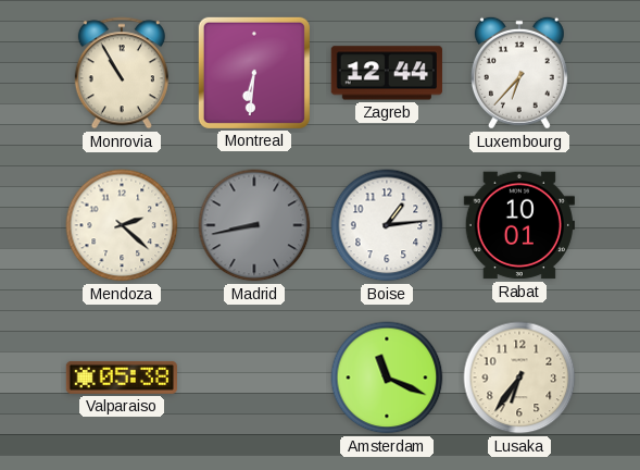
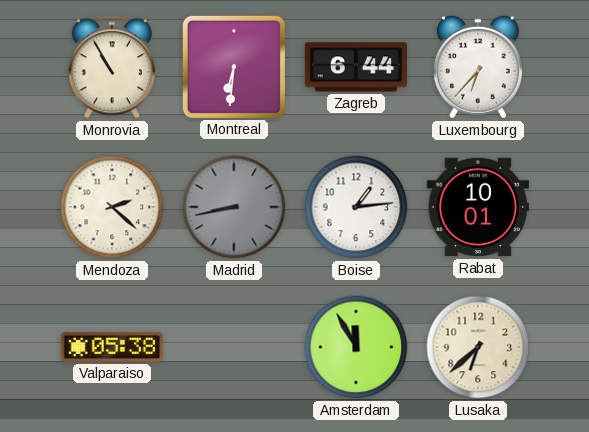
Zagreb: 12:44 -> 6:44
Amsterdam: 11:19 -> 11:55
Lusaka: 6:36 -> 6:38
